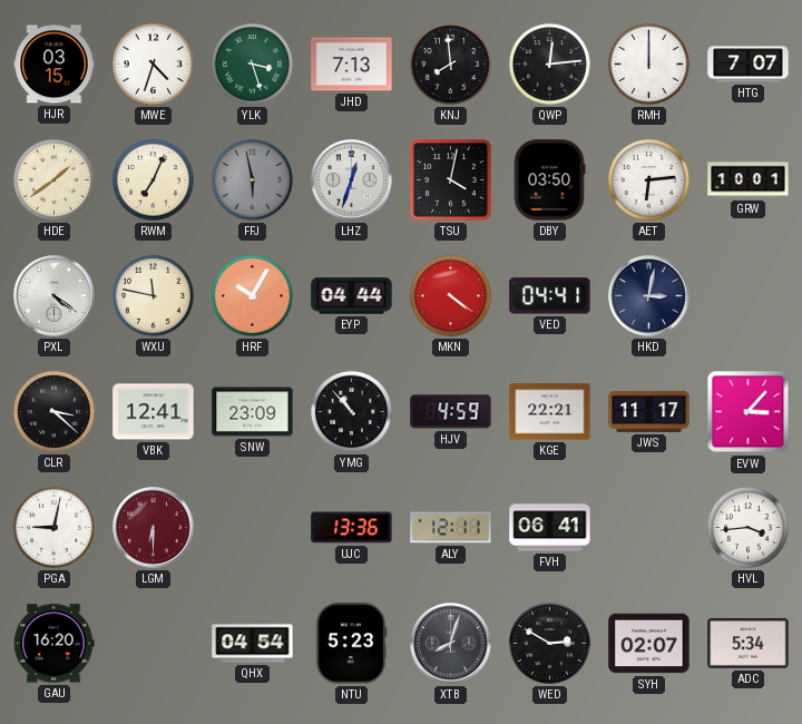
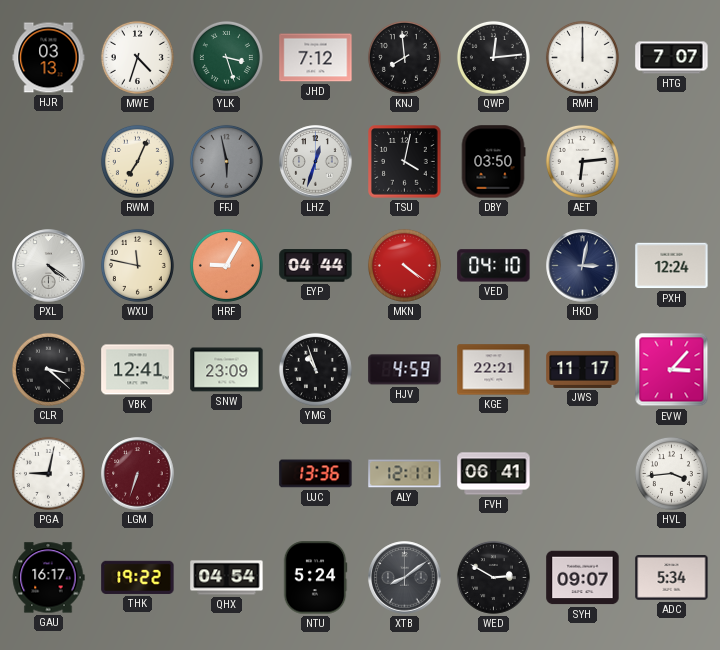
HJR: 03:15 -> 03:13
JHD: 7:13 -> 7:12
HDE: 1:39 -> none
GRW: 10:01 -> none
HRF: 10:05 -> 9:05
VED: 04:41 -> 04:10
PXH: none -> 12:24
YMG: 10:53 -> 10:57
LGM: 6:30 -> 6:33
GAU: 16:20 -> 16:17
THK: none -> 19:22
NTU: 5:23 -> 5:24
XTB: 8:03 -> 8:09
SYH: 02:07 -> 09:07
